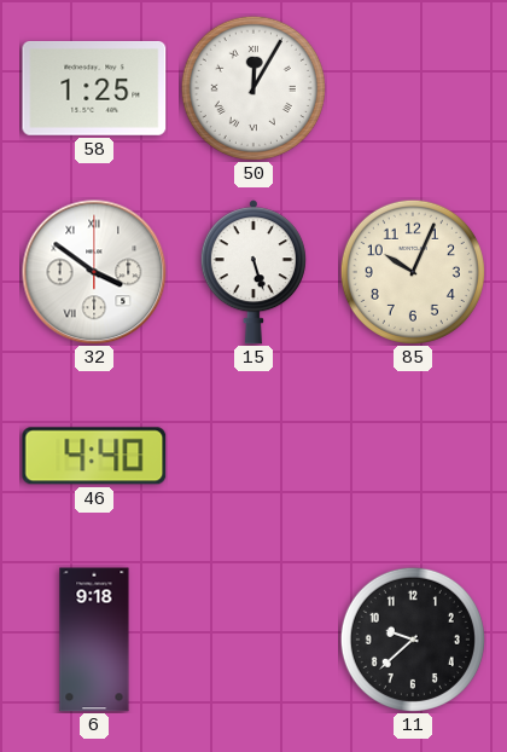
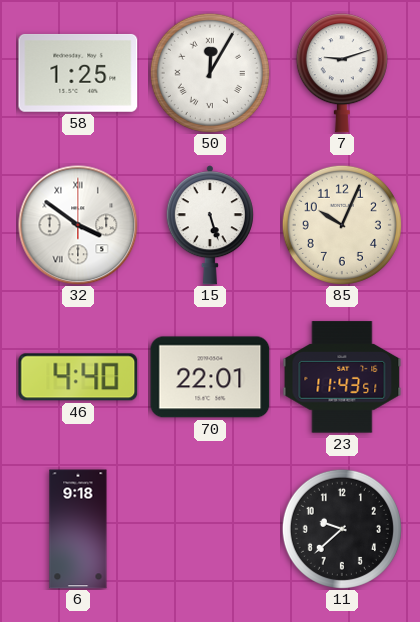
7: none -> 9:12
70: none -> 22:01
23: none -> 11:43
